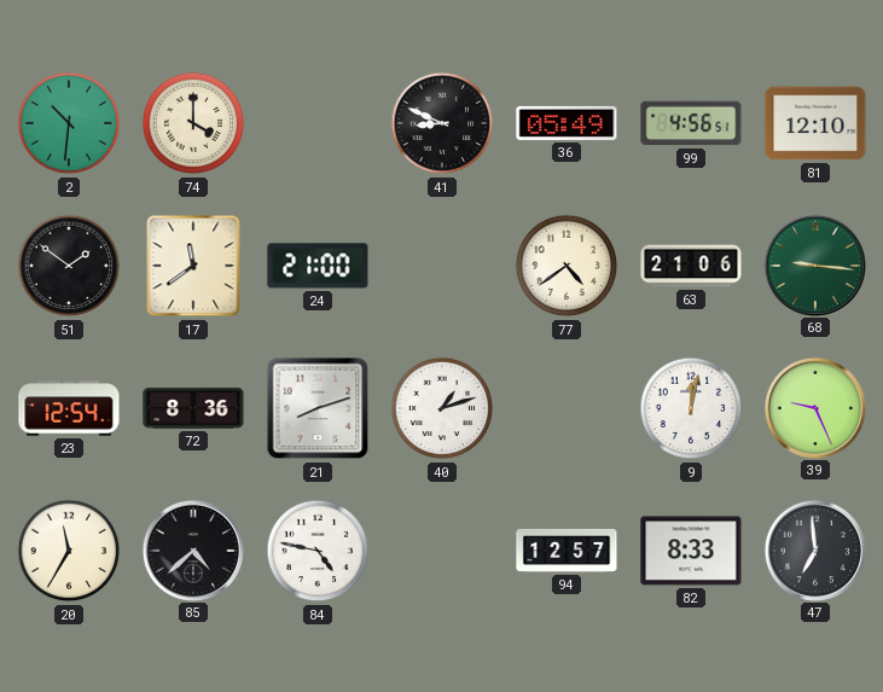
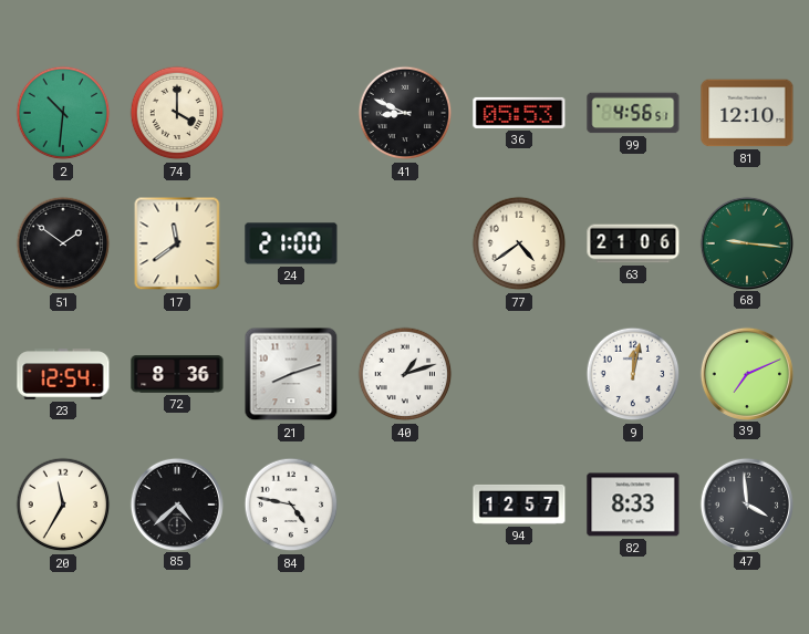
36: 05:49 -> 05:53
39: 9:26 -> 7:11
47: 6:59 -> 3:59
